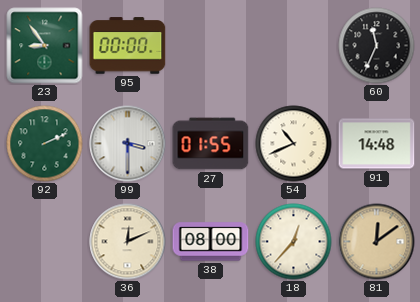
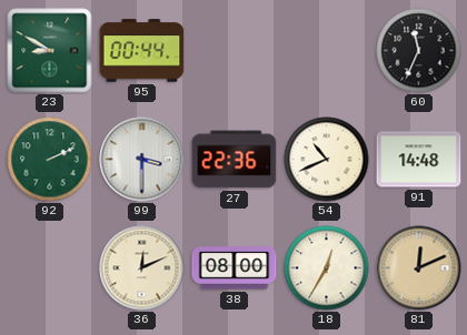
23: 8:54 -> 8:50
95: 00:00 -> 00:44
27: 01:55 -> 22:36
18: 12:37 -> 12:35
81: 12:09 -> 12:11
